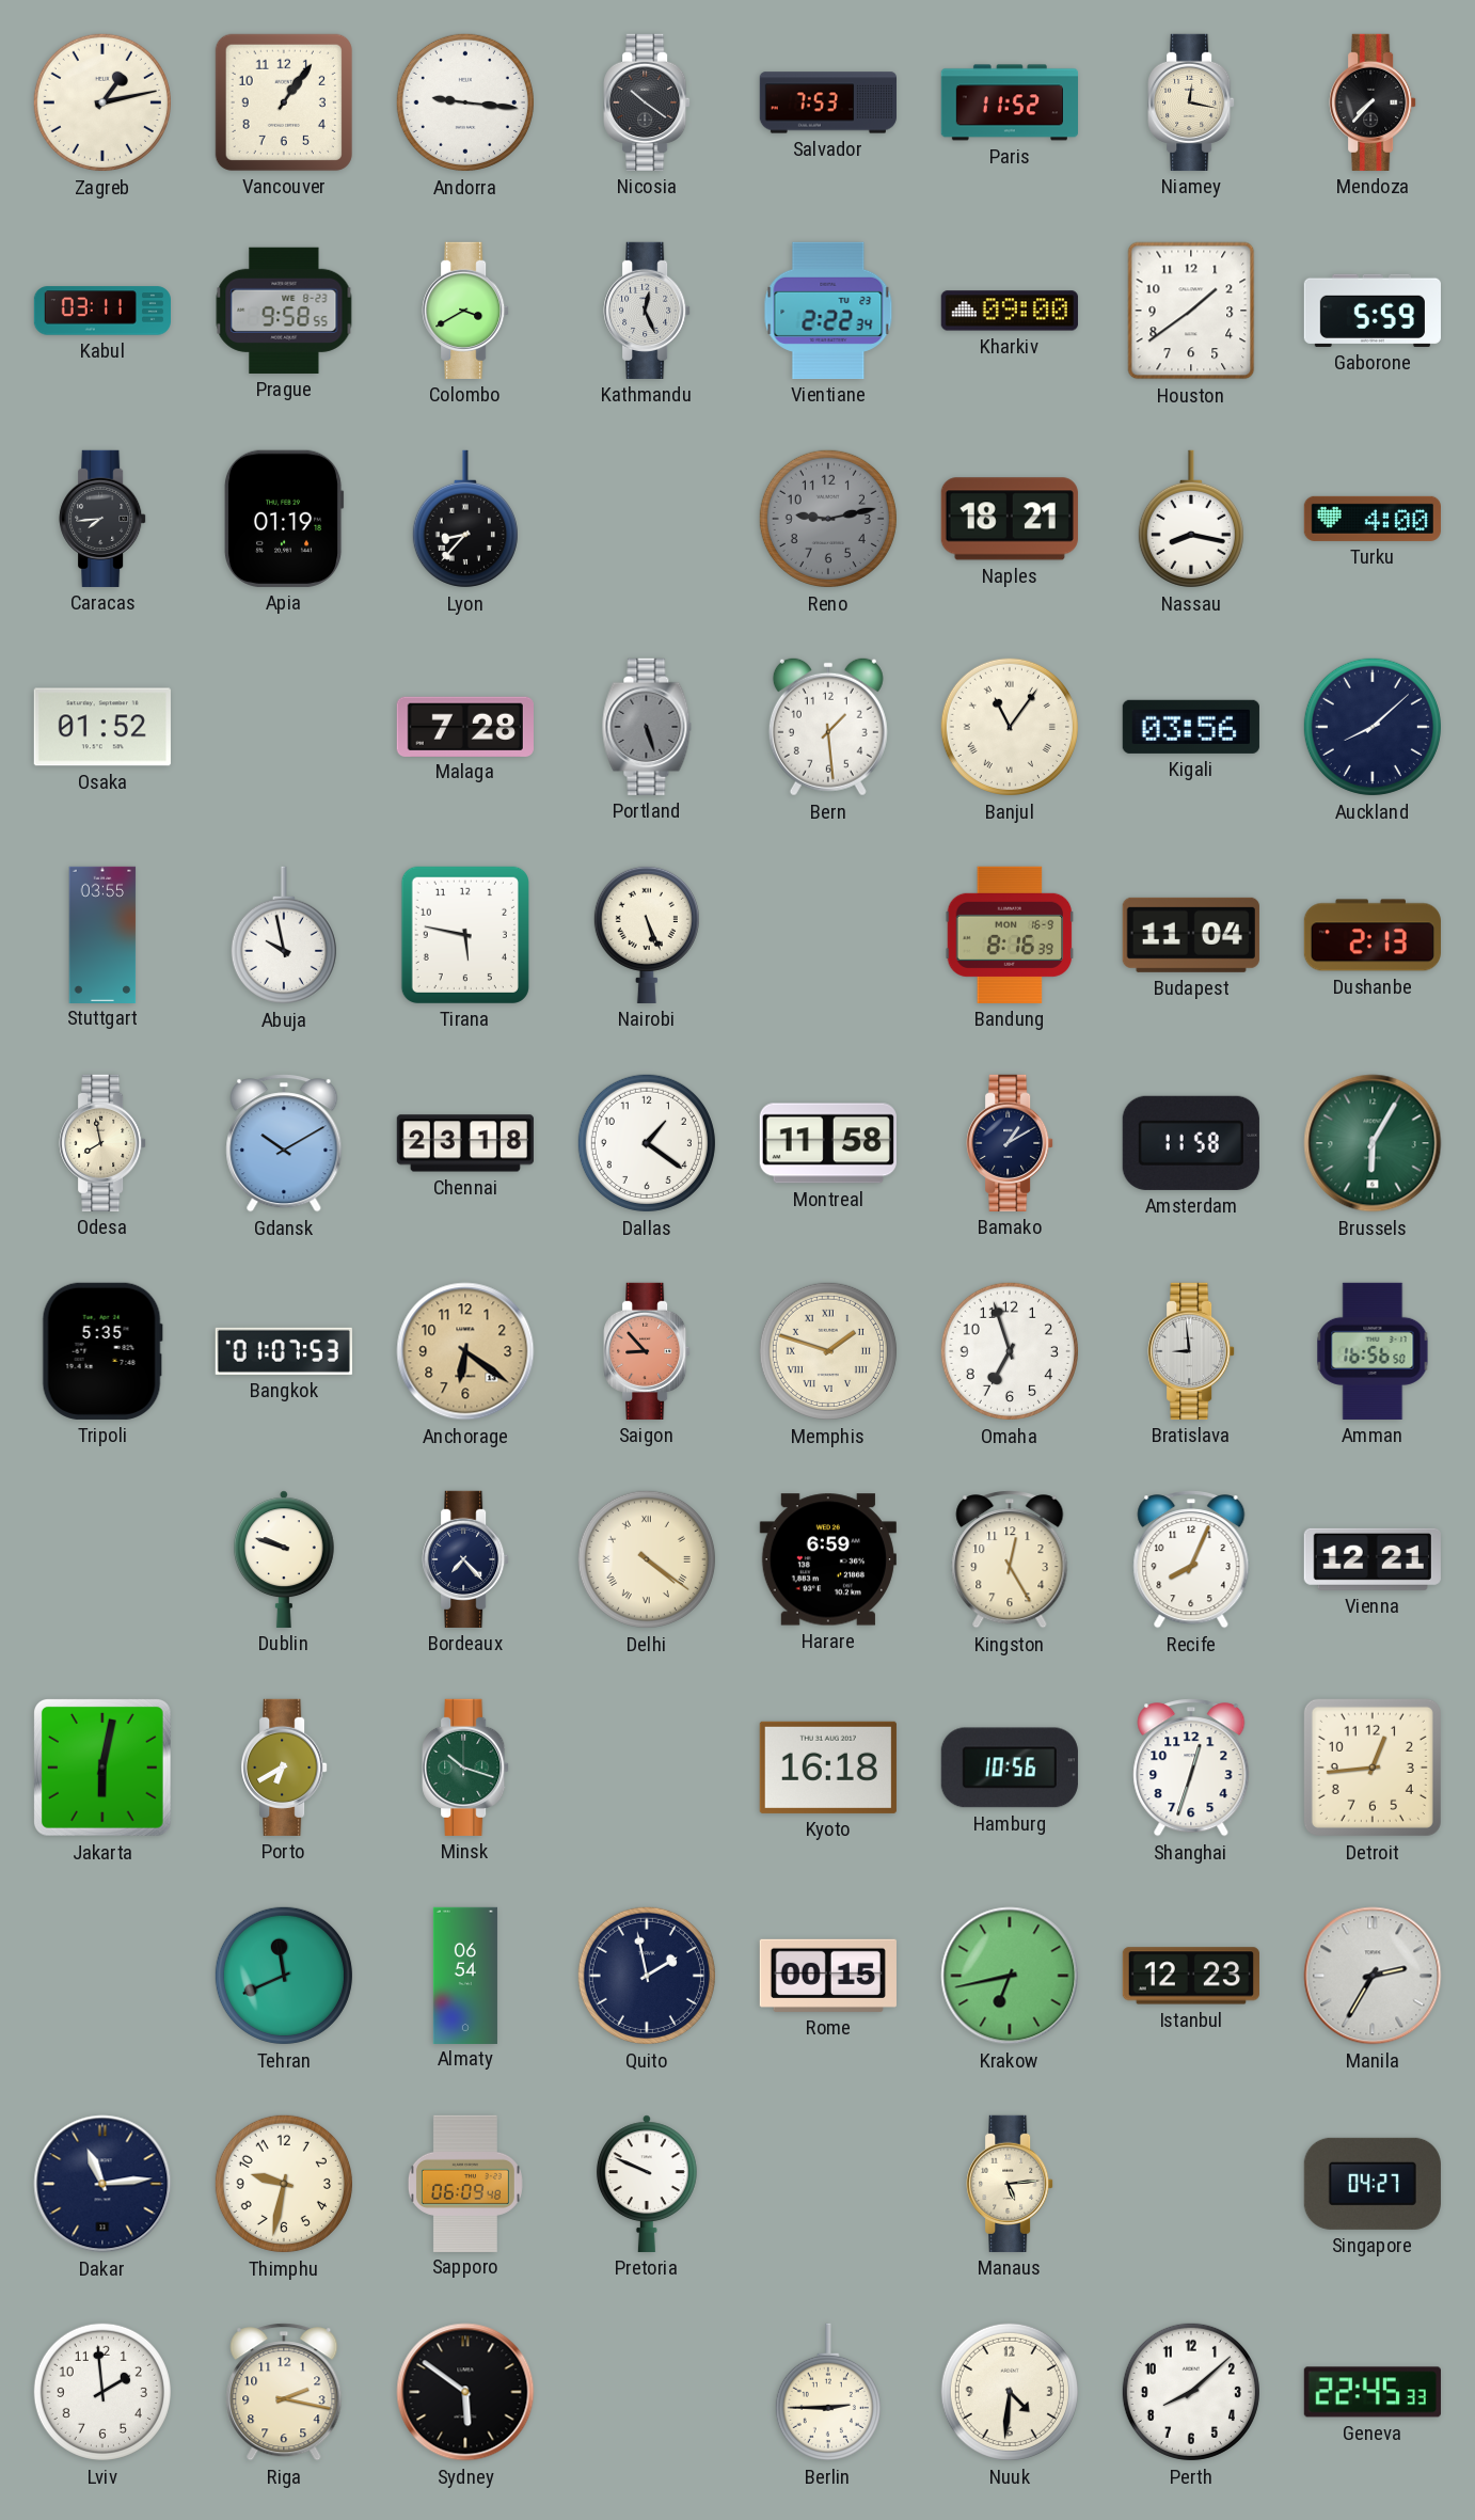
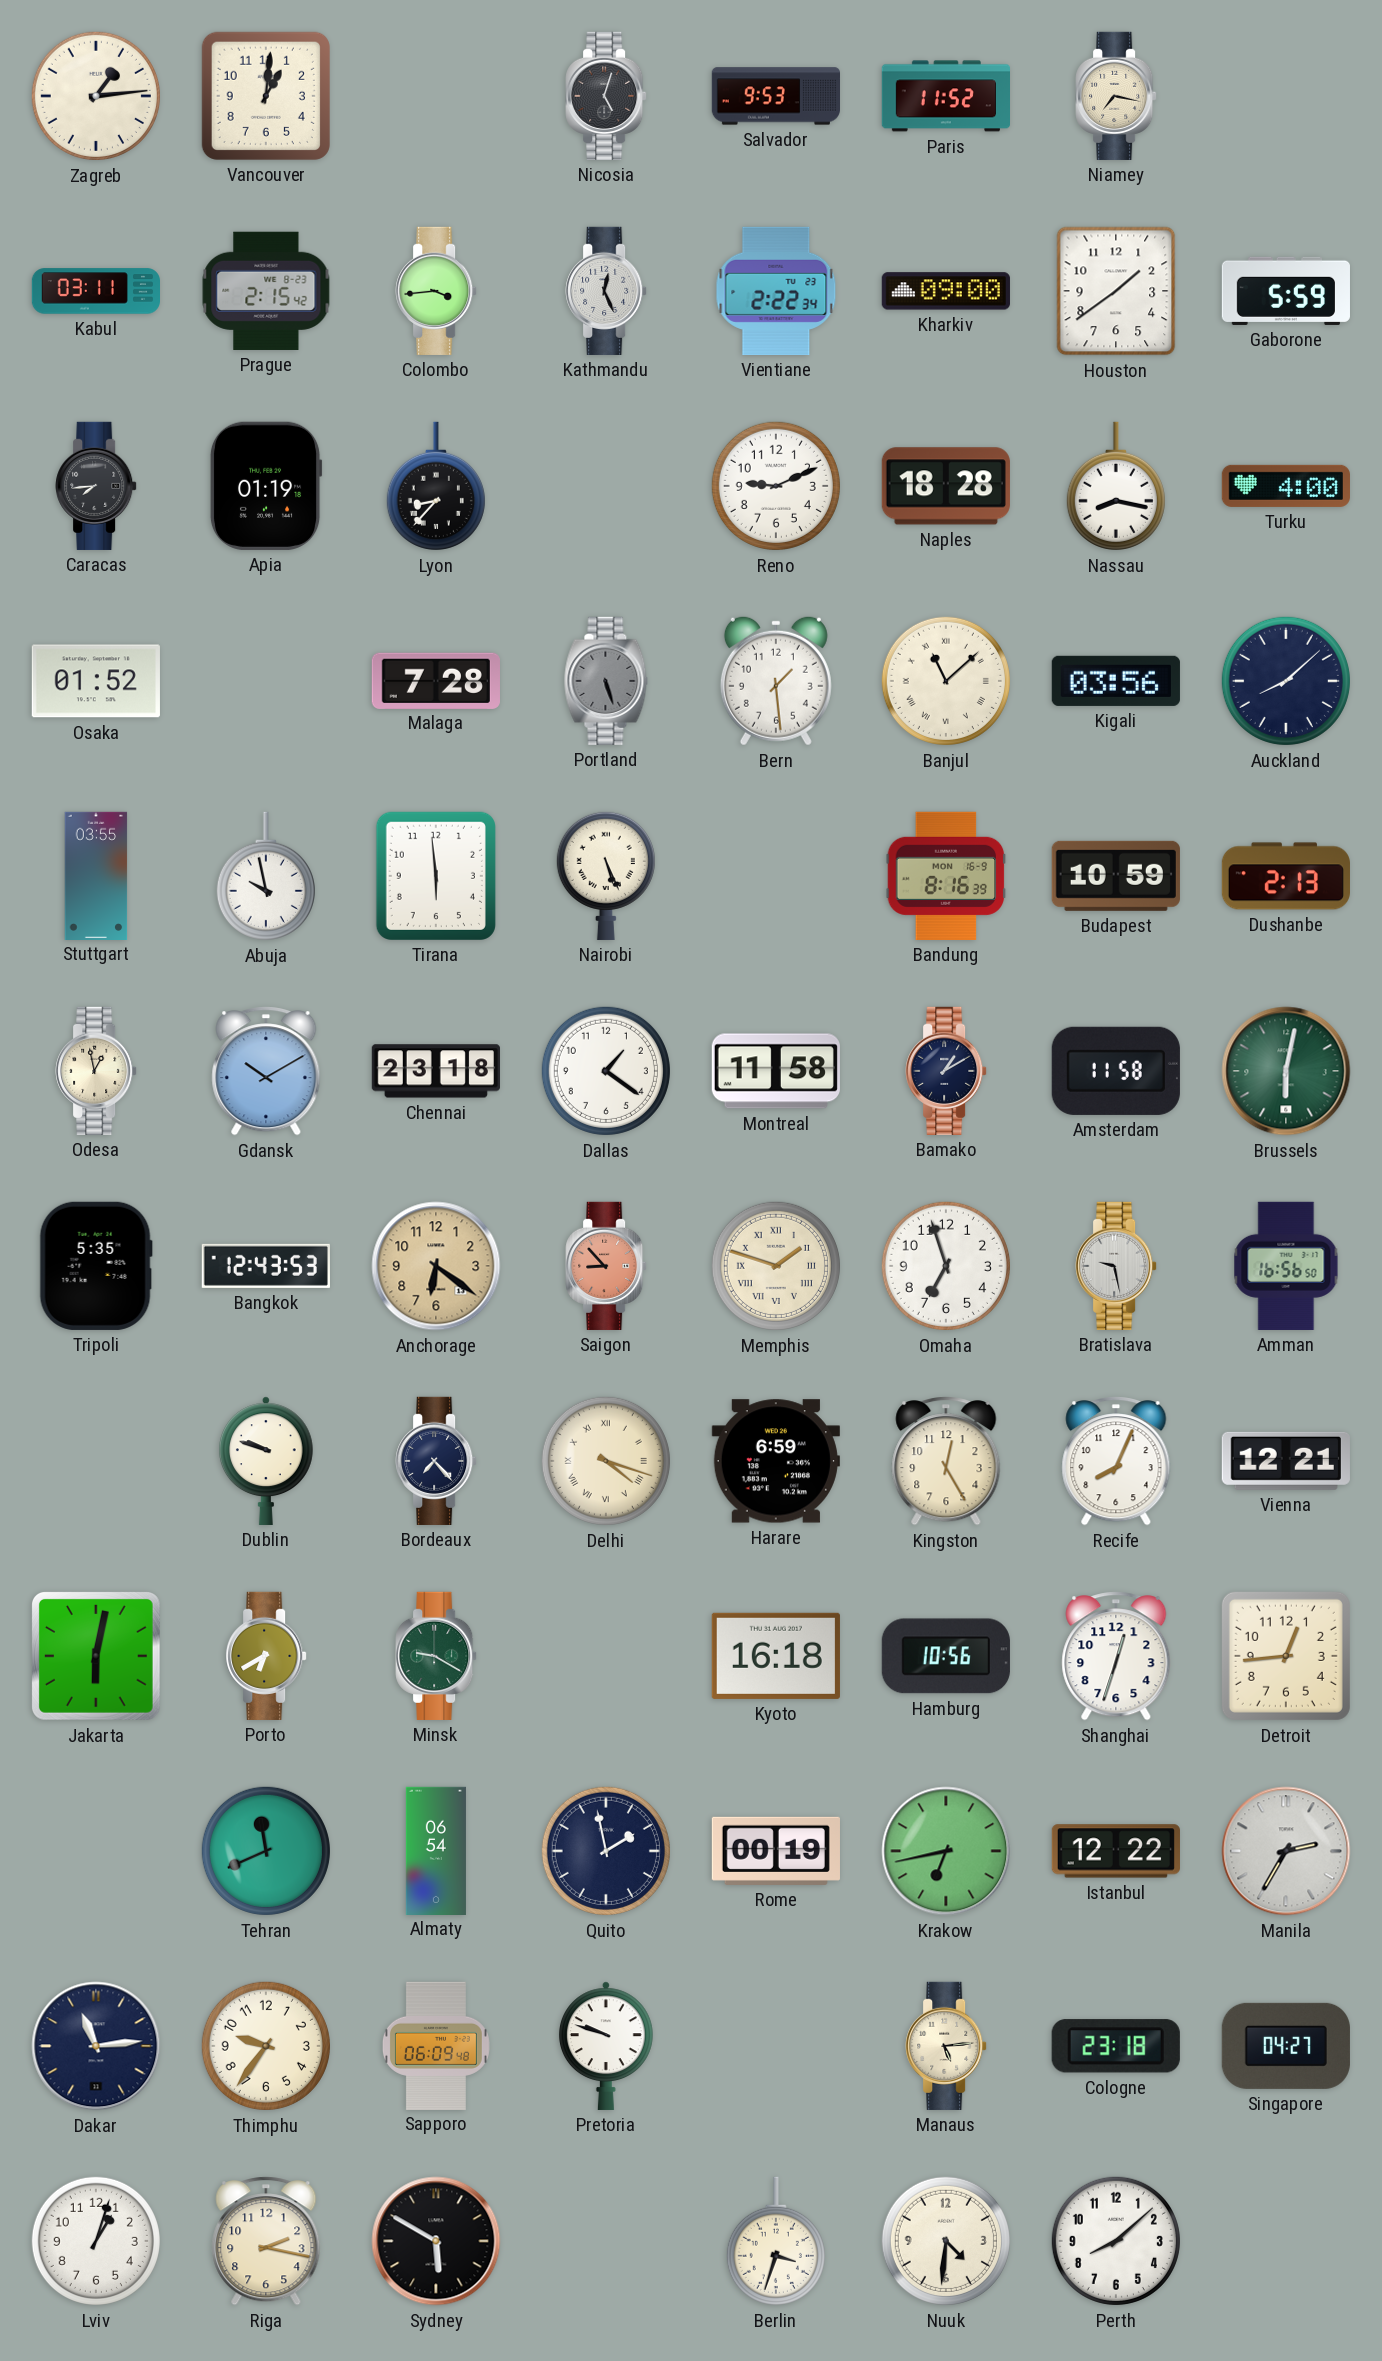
Zagreb: 1:13 -> 1:14
Vancouver: 1:06 -> 1:01
Andorra: 9:16 -> none
Nicosia: 10:21 -> 5:03
Salvador: 7:53 -> 9:53
Niamey: 12:17 -> 7:17
Mendoza: 7:37 -> none
Prague: 9:58 -> 2:15
Colombo: 3:40 -> 3:44
Reno: 9:13 -> 9:11
Reno dial: grey -> white
Naples: 18:21 -> 18:28
Banjul: 11:06 -> 11:08
Tirana: 5:47 -> 5:59
Budapest: 11:04 -> 10:59
Odesa: 7:58 -> 12:58
Brussels: 6:05 -> 6:02
Bangkok: 01:07 -> 12:43
Bratislava: 8:59 -> 9:28
Delhi: 4:21 -> 4:18
Minsk: 10:18 -> 9:20
Rome: 00:15 -> 00:19
Istanbul: 12:23 -> 12:22
Thimphu: 9:32 -> 9:36
Pretoria: 9:49 -> 9:48
Cologne: none -> 23:18
Lviv: 1:59 -> 1:03
Sydney: 5:51 -> 5:50
Berlin: 2:45 -> 3:33
Geneva: 22:45 -> none
